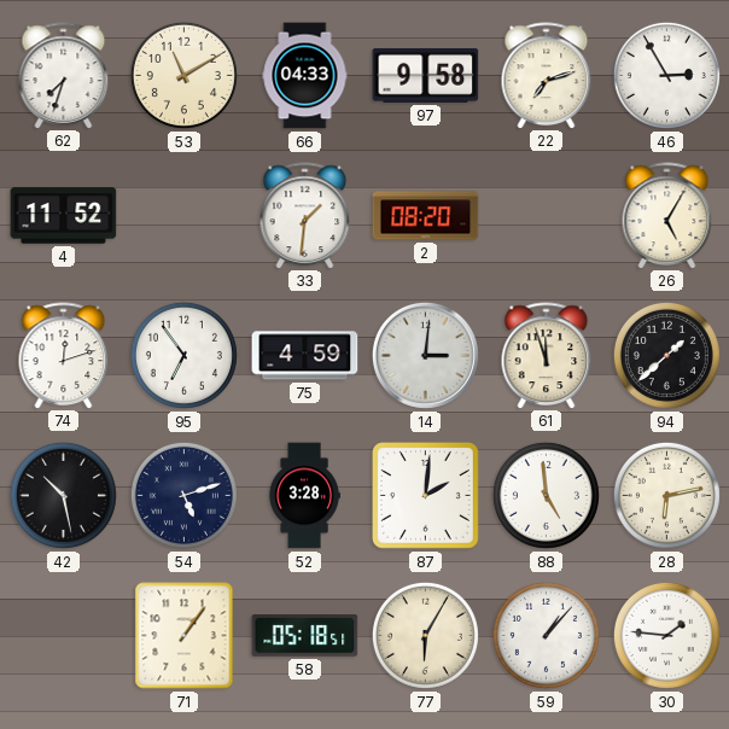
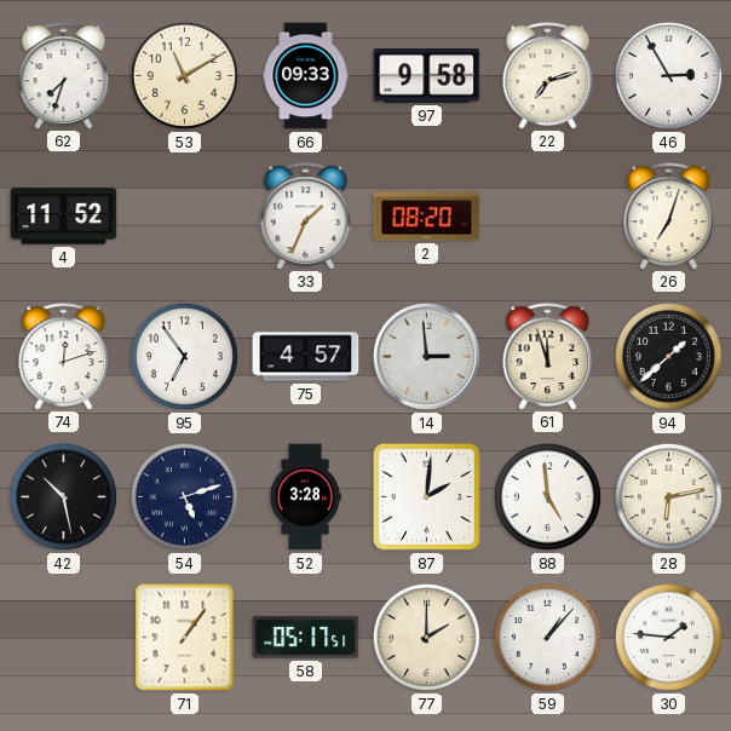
66: 04:33 -> 09:33
33: 1:31 -> 1:34
26: 5:05 -> 7:03
75: 4:59 -> 4:57
14: 3:01 -> 2:59
58: 05:18 -> 05:17
77: 6:05 -> 2:00
